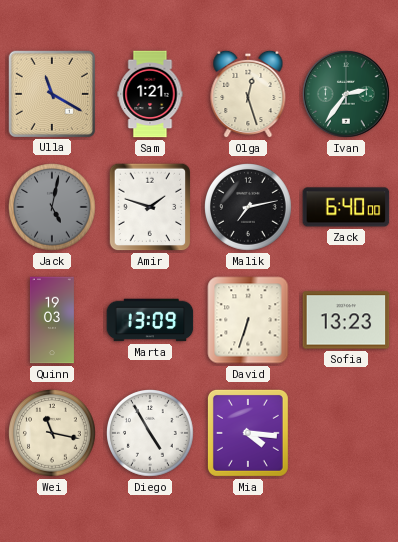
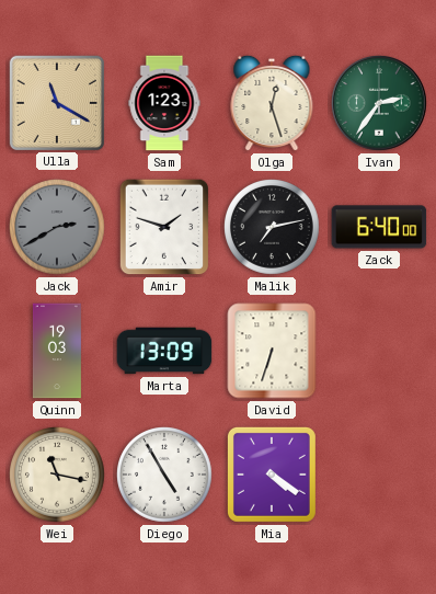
Sam: 1:21 -> 1:23
Jack: 5:02 -> 2:40
Sofia: 13:23 -> none
Mia: 4:16 -> 4:21
